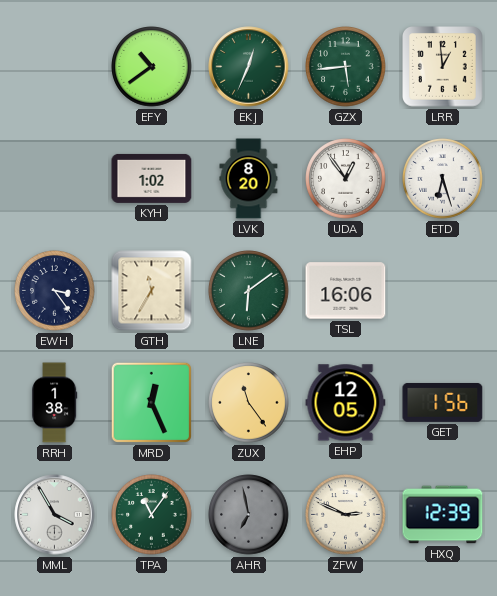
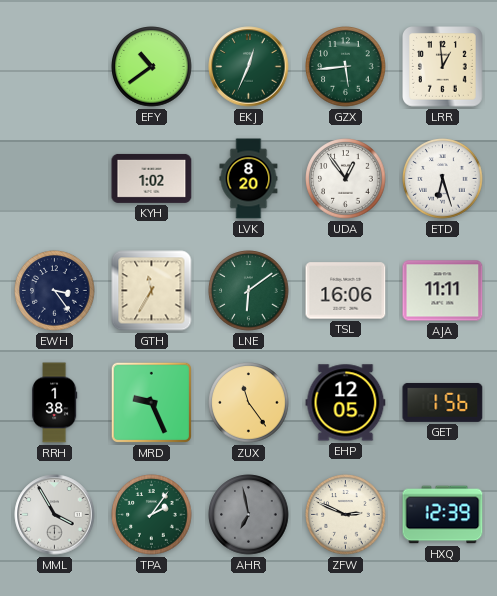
AJA: none -> 11:11
MRD: 12:26 -> 9:26
TPA: 11:06 -> 2:06
